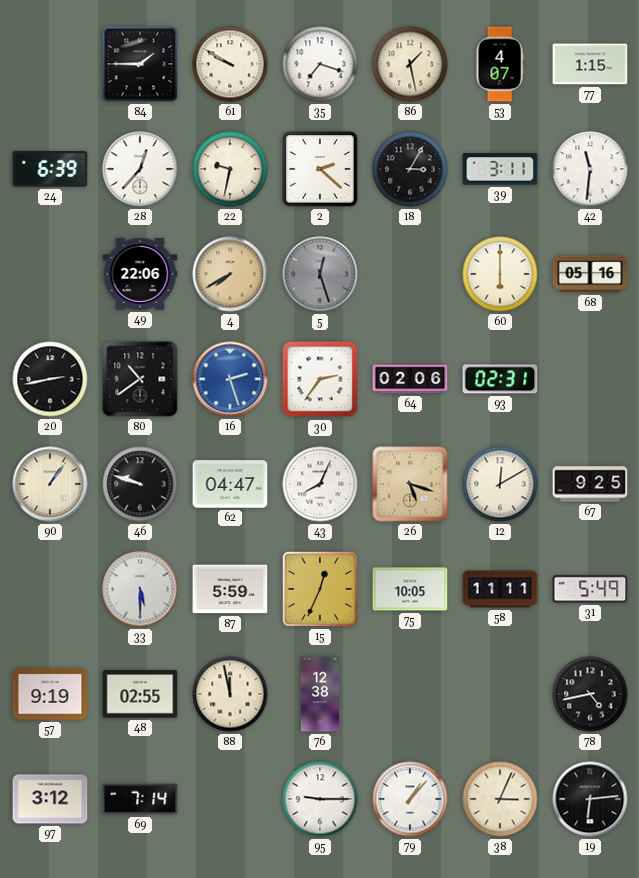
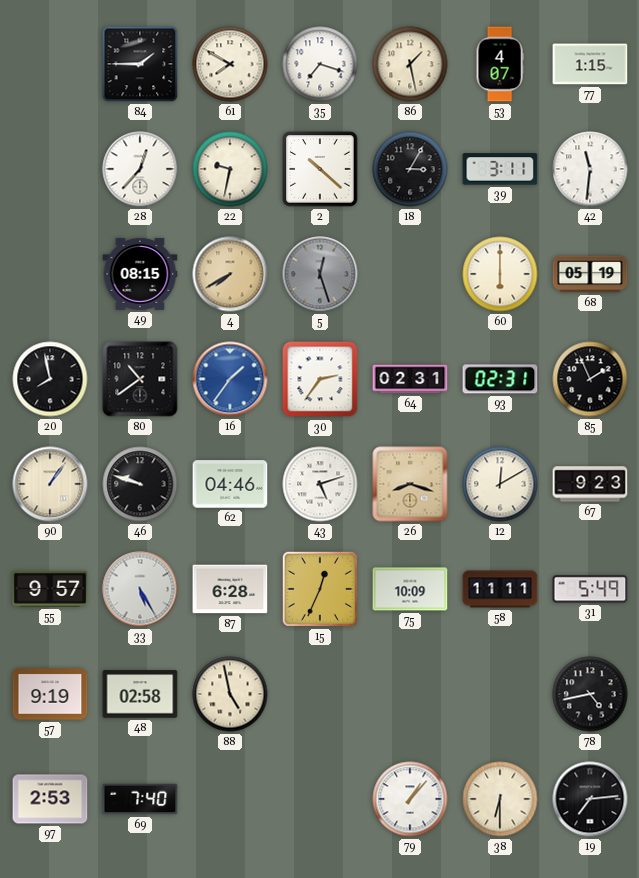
61: 9:50 -> 7:50
24: 6:39 -> none
2: 2:22 -> 10:22
49: 22:06 -> 08:15
68: 05:16 -> 05:19
20: 2:43 -> 7:58
16: 2:27 -> 1:36
64: 02:06 -> 02:31
85: none -> 1:56
62: 04:47 -> 04:46
43: 8:04 -> 5:12
26: 5:18 -> 8:18
67: 9:25 -> 9:23
55: none -> 9:57
33: 5:30 -> 5:25
87: 5:59 -> 6:28
75: 10:05 -> 10:09
48: 02:55 -> 02:58
88: 11:58 -> 4:58
76: 12:38 -> none
97: 3:12 -> 2:53
69: 7:14 -> 7:40
95: 9:15 -> none
38: 3:04 -> 6:30
19: 6:14 -> 7:14
